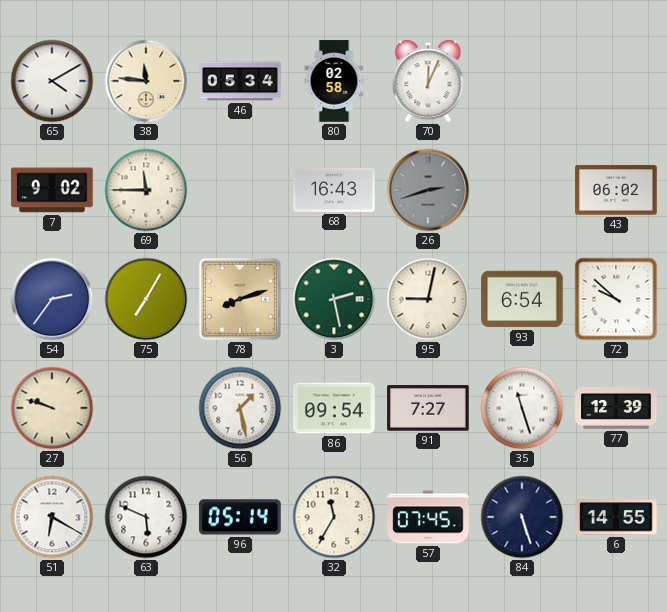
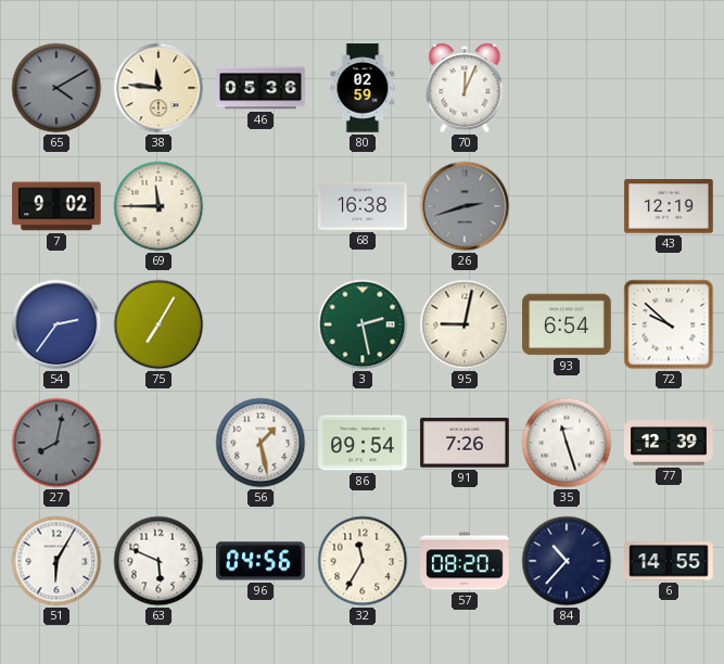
65 dial: white -> grey
46: 05:34 -> 05:36
80: 02:58 -> 02:59
68: 16:43 -> 16:38
43: 06:02 -> 12:19
78: 8:12 -> none
27: 9:48 -> 8:02
27 dial: cream -> grey
91: 7:27 -> 7:26
51: 6:20 -> 6:05
96: 05:14 -> 04:56
57: 07:45 -> 08:20
84: 5:27 -> 10:37
